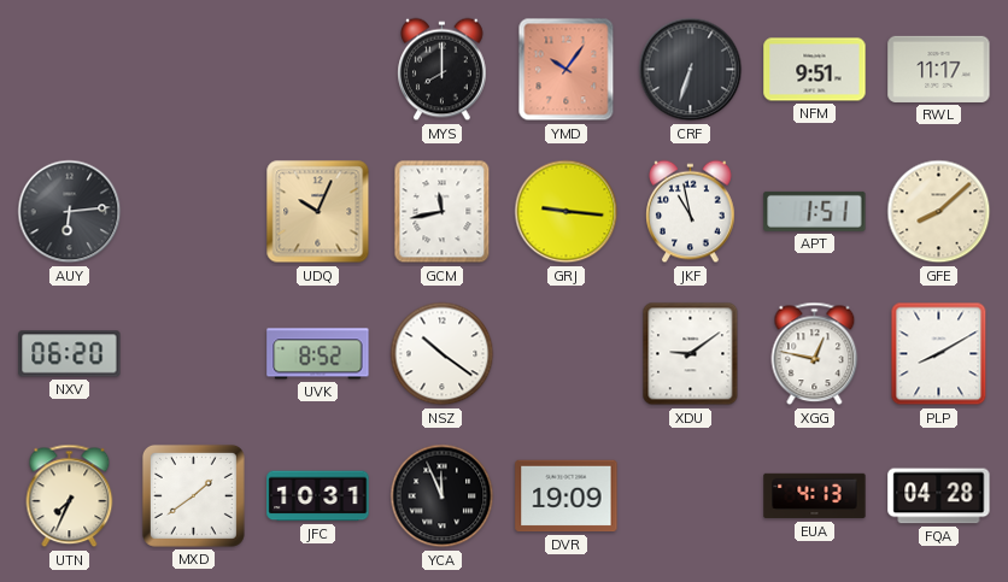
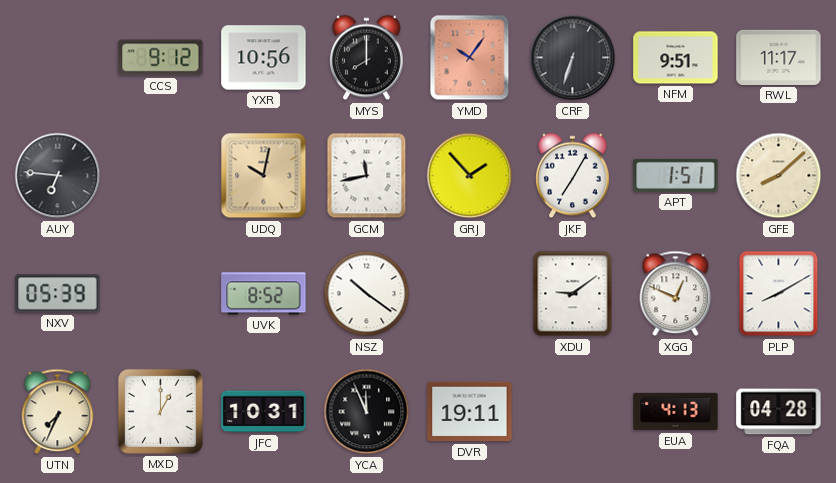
CCS: none -> 9:12
YXR: none -> 10:56
AUY: 6:14 -> 6:46
UDQ: 10:04 -> 10:02
GRJ: 9:16 -> 1:53
JKF: 10:58 -> 7:05
NXV: 06:20 -> 05:39
XGG: 12:47 -> 12:49
MXD: 1:39 -> 1:00
DVR: 19:09 -> 19:11
